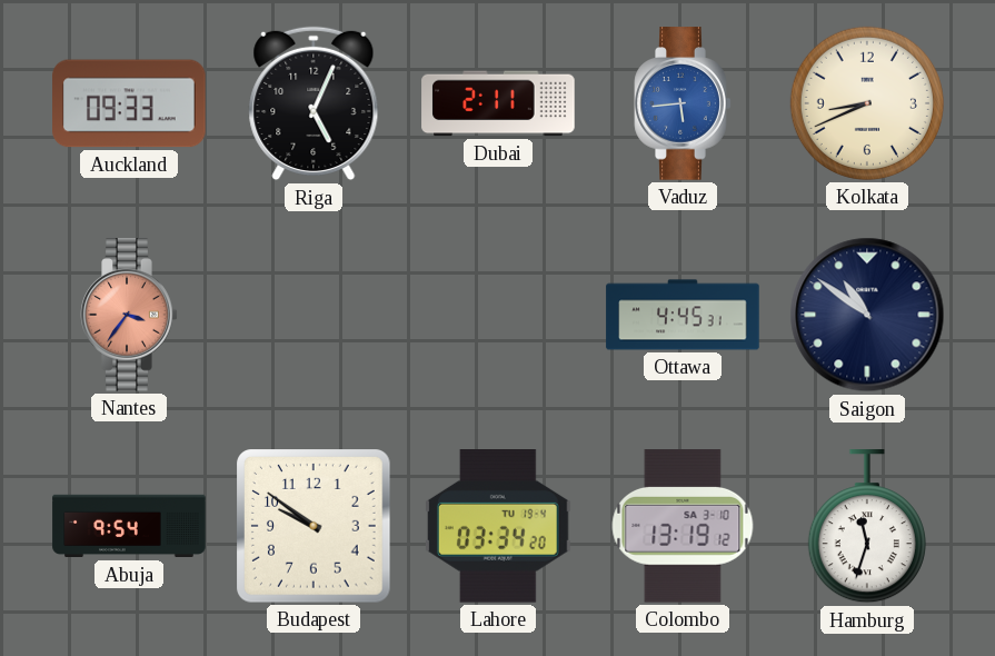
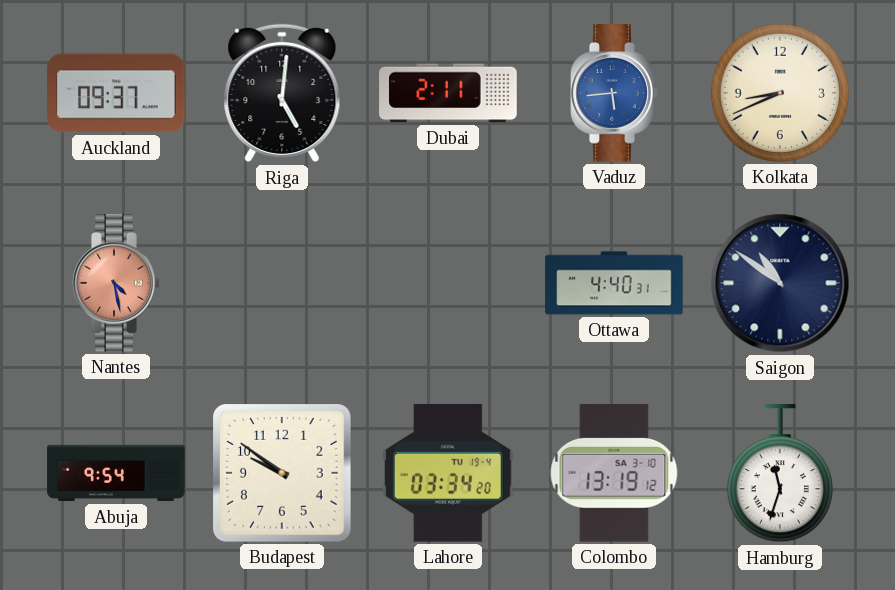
Auckland: 09:33 -> 09:37
Riga: 5:04 -> 5:01
Nantes: 3:36 -> 4:28
Ottawa: 4:45 -> 4:40
